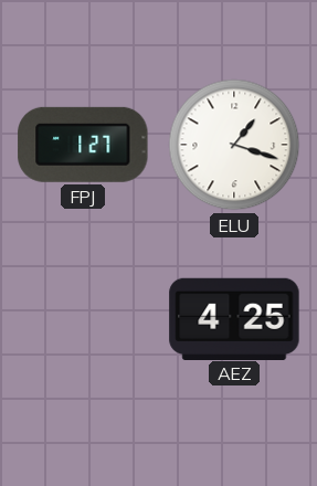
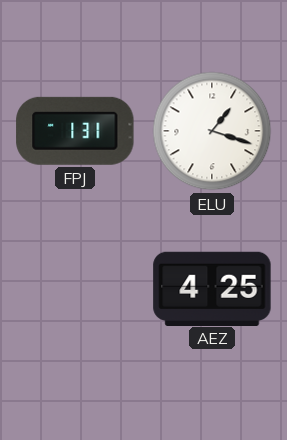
FPJ: 1:27 -> 1:31
